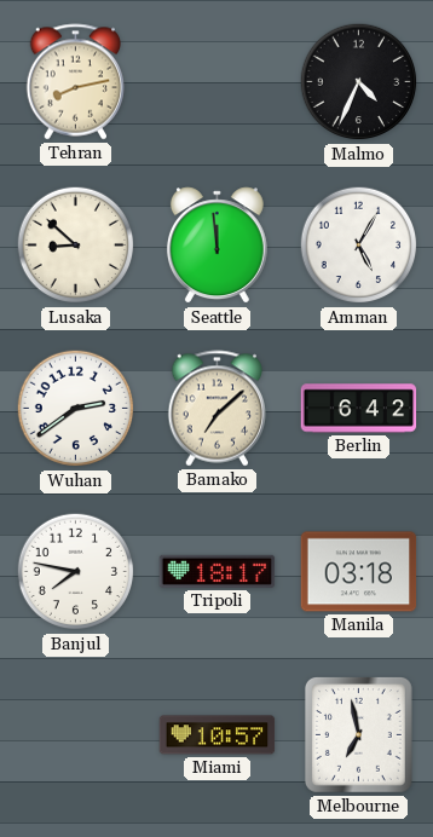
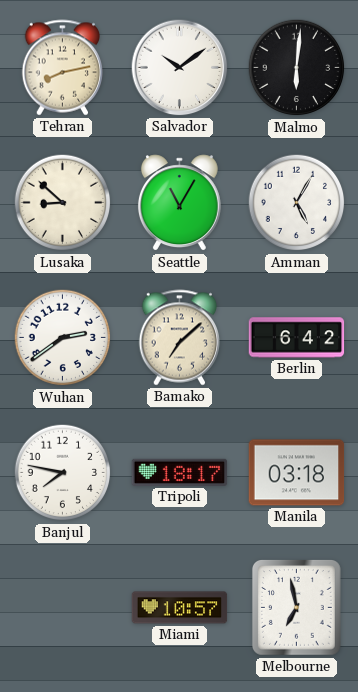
Salvador: none -> 10:09
Malmo: 4:34 -> 6:01
Seattle: 11:59 -> 11:05
